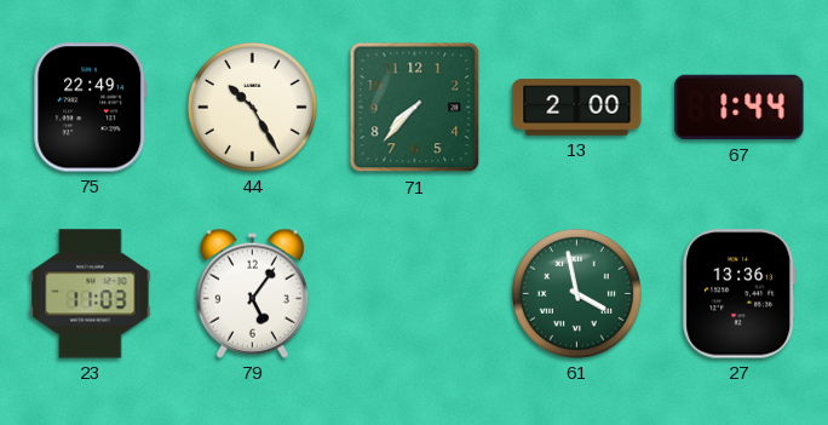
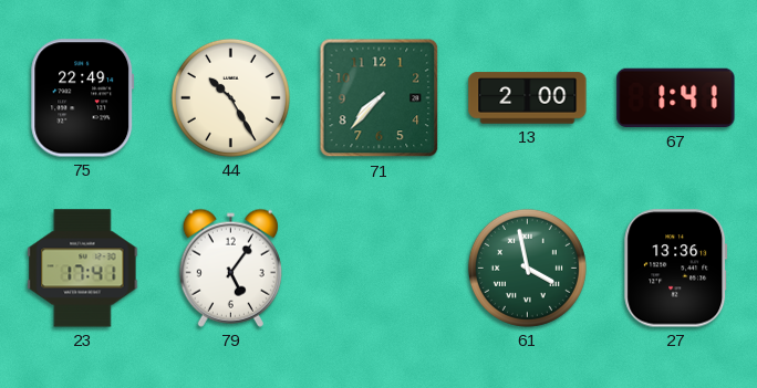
67: 1:44 -> 1:41
23: 11:03 -> 17:41
